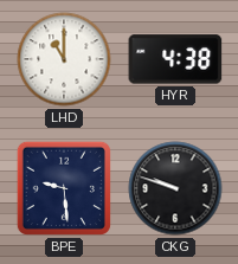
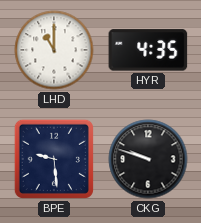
HYR: 4:38 -> 4:35
